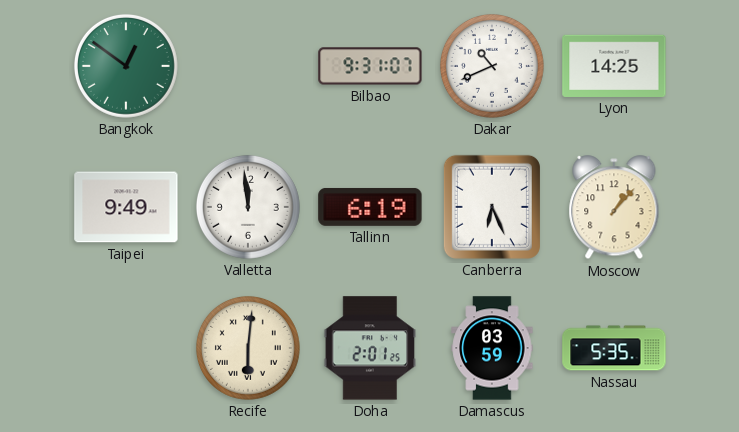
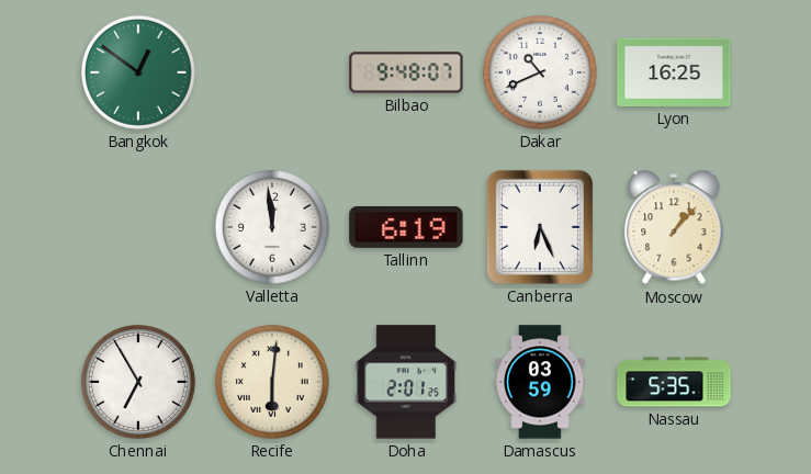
Bilbao: 9:31 -> 9:48
Lyon: 14:25 -> 16:25
Taipei: 9:49 -> none
Chennai: none -> 6:55
